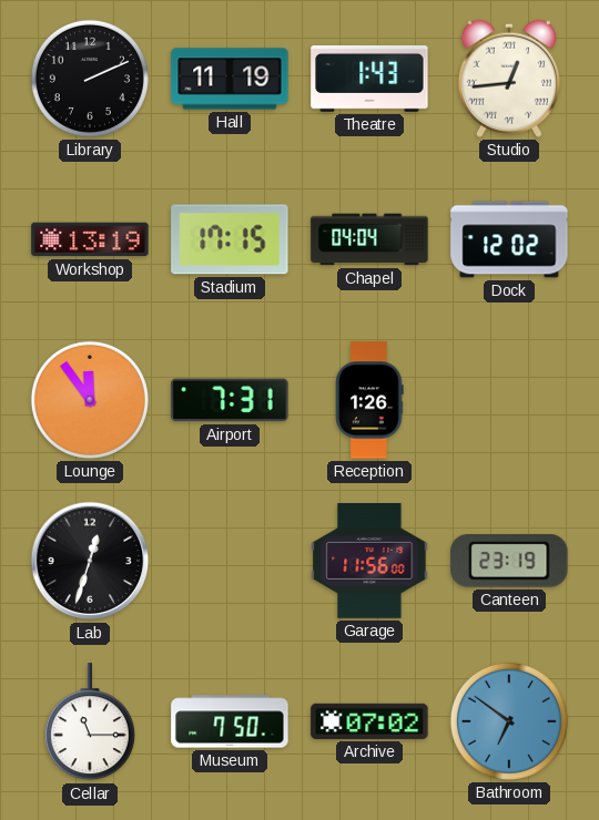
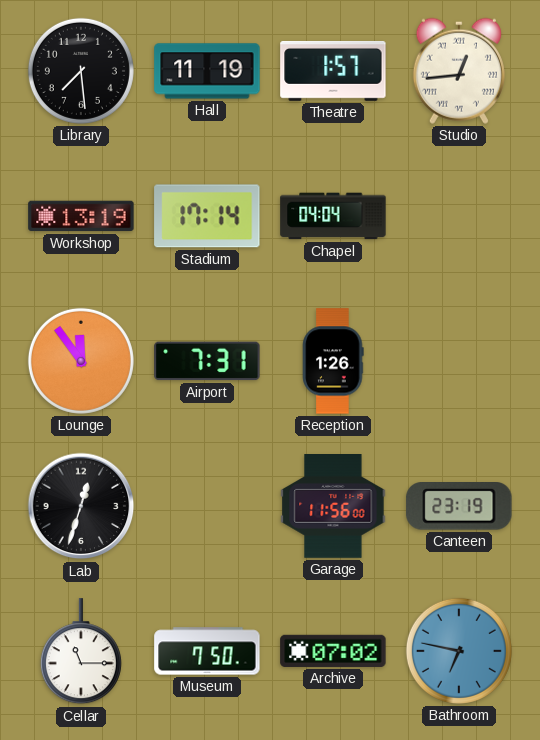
Library: 2:11 -> 7:29
Theatre: 1:43 -> 1:57
Stadium: 17:15 -> 17:14
Dock: 12:02 -> none
Bathroom: 6:51 -> 6:47
